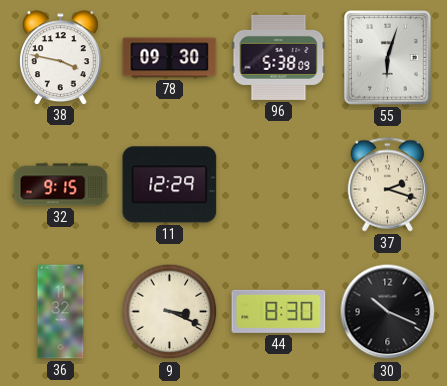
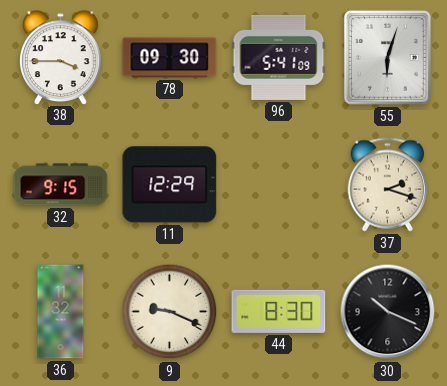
38: 3:47 -> 3:45
96: 5:38 -> 5:41
9: 3:19 -> 9:19
